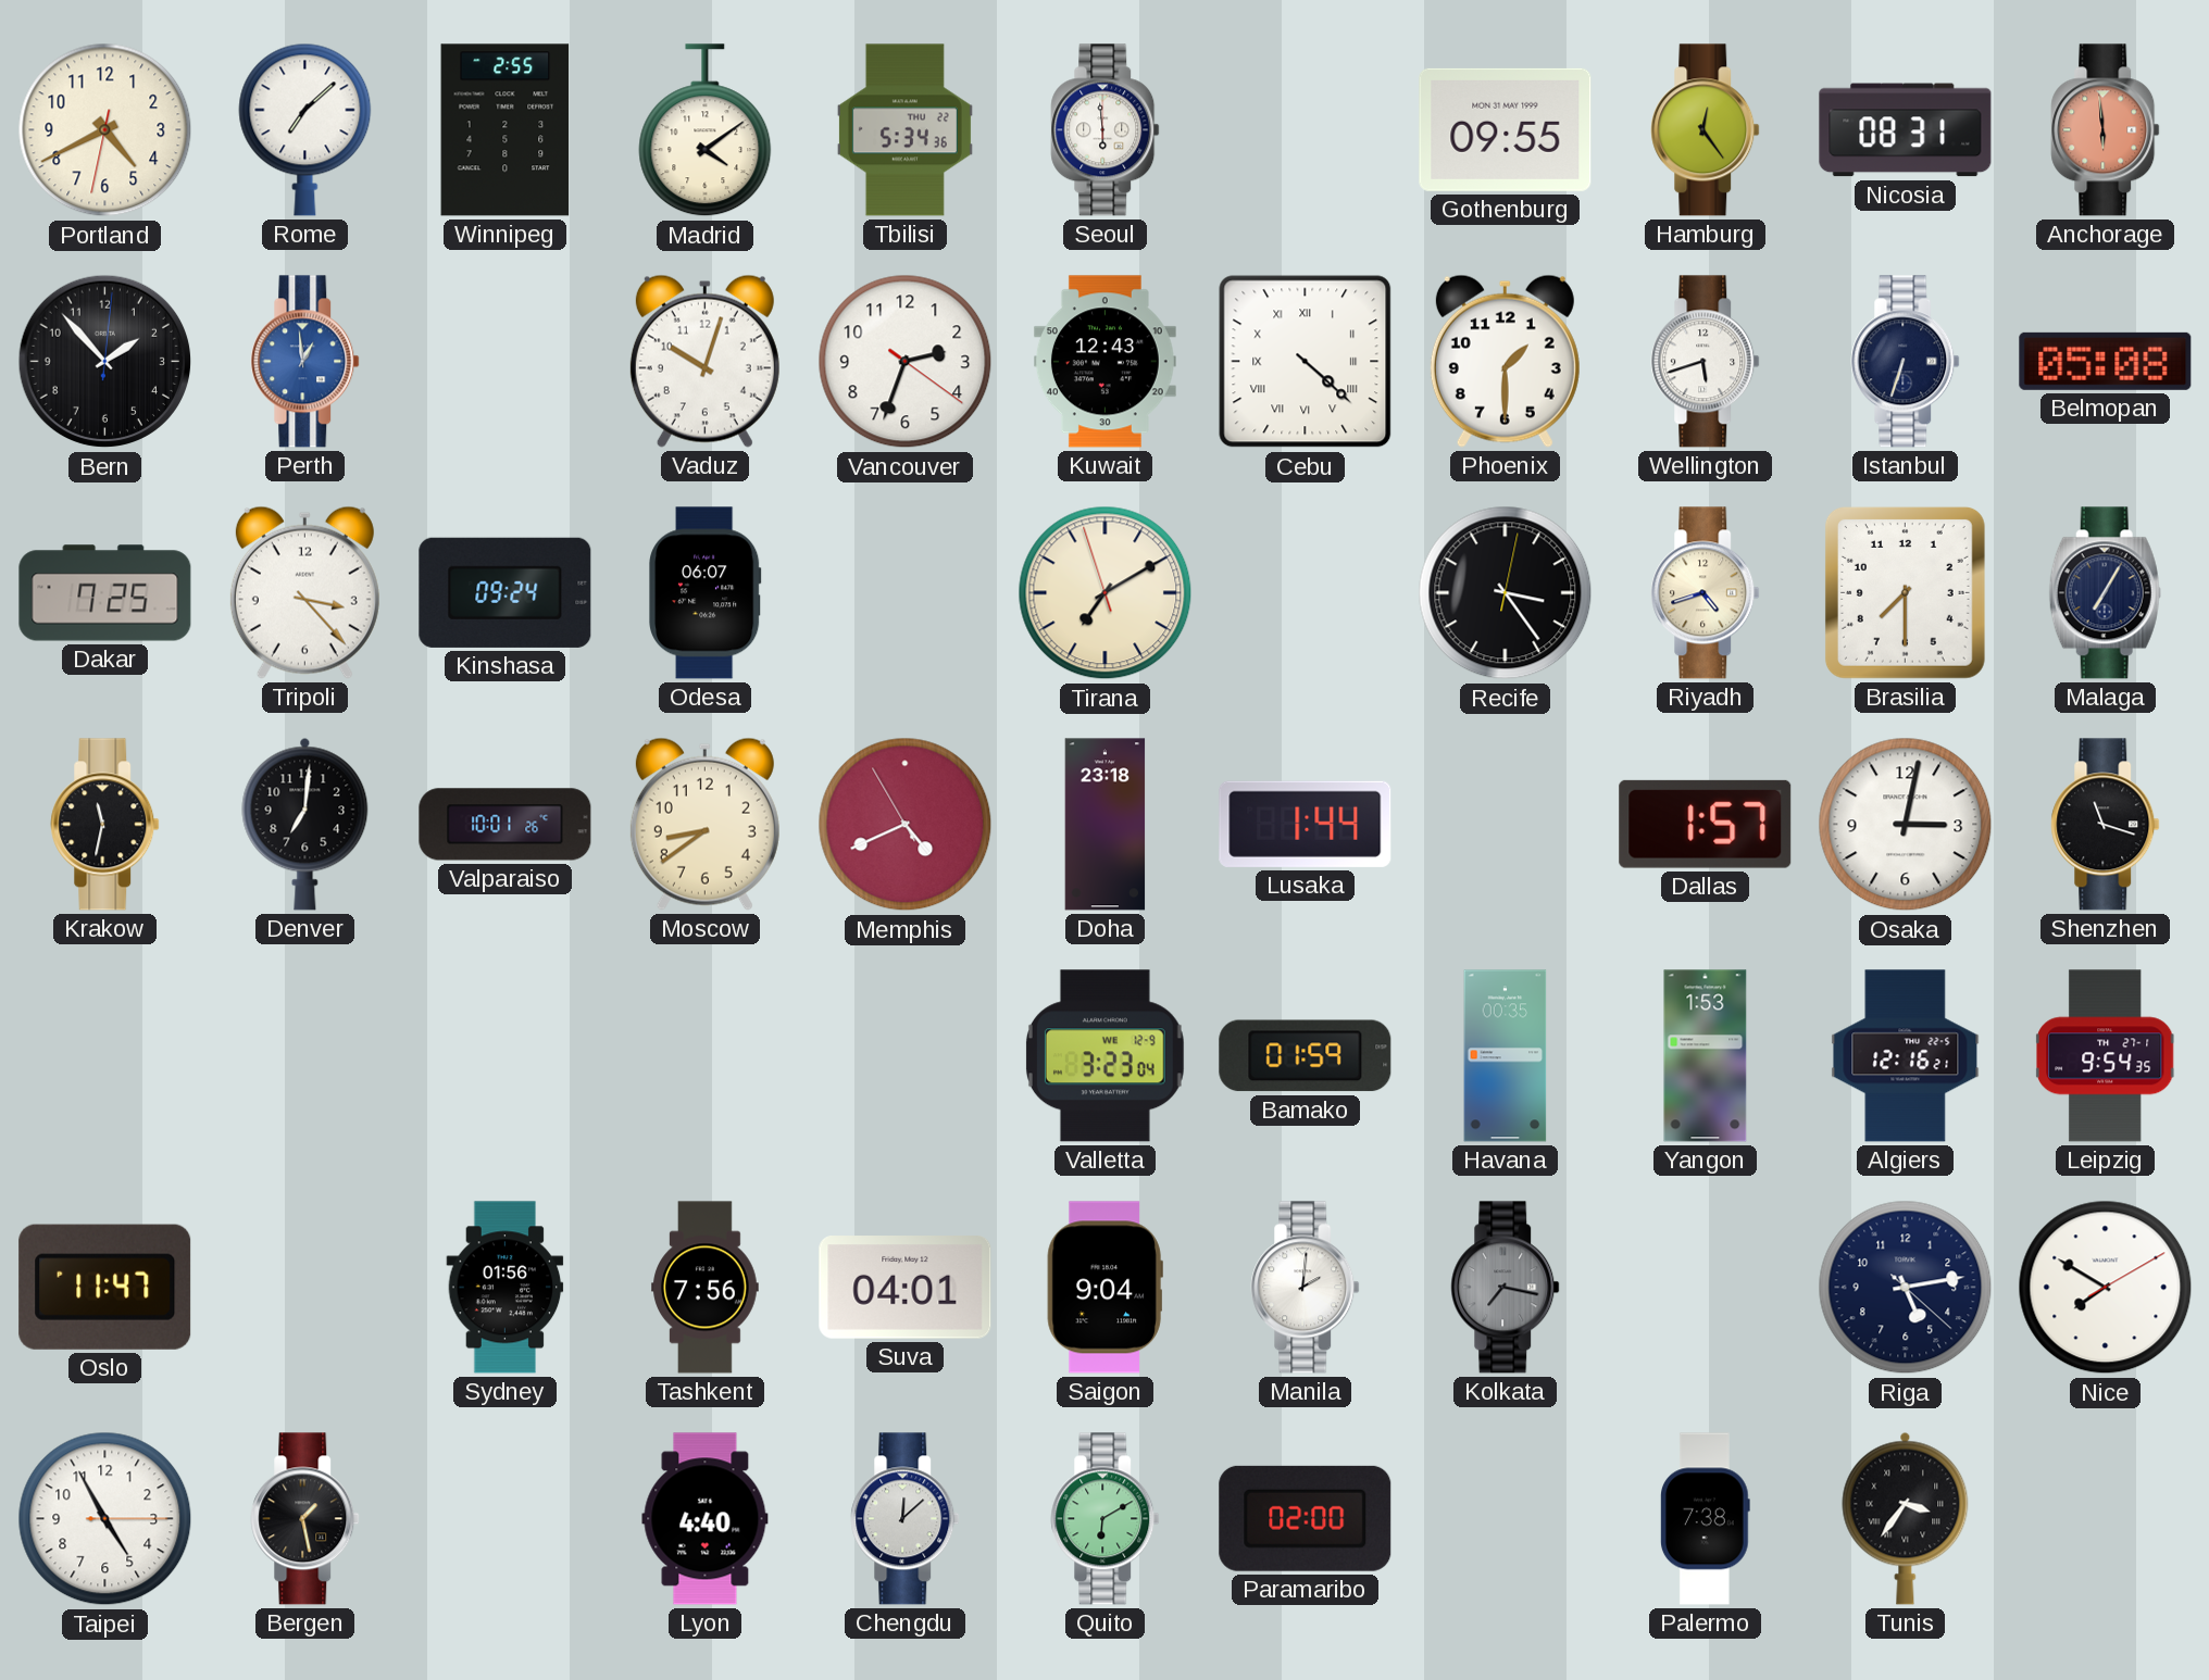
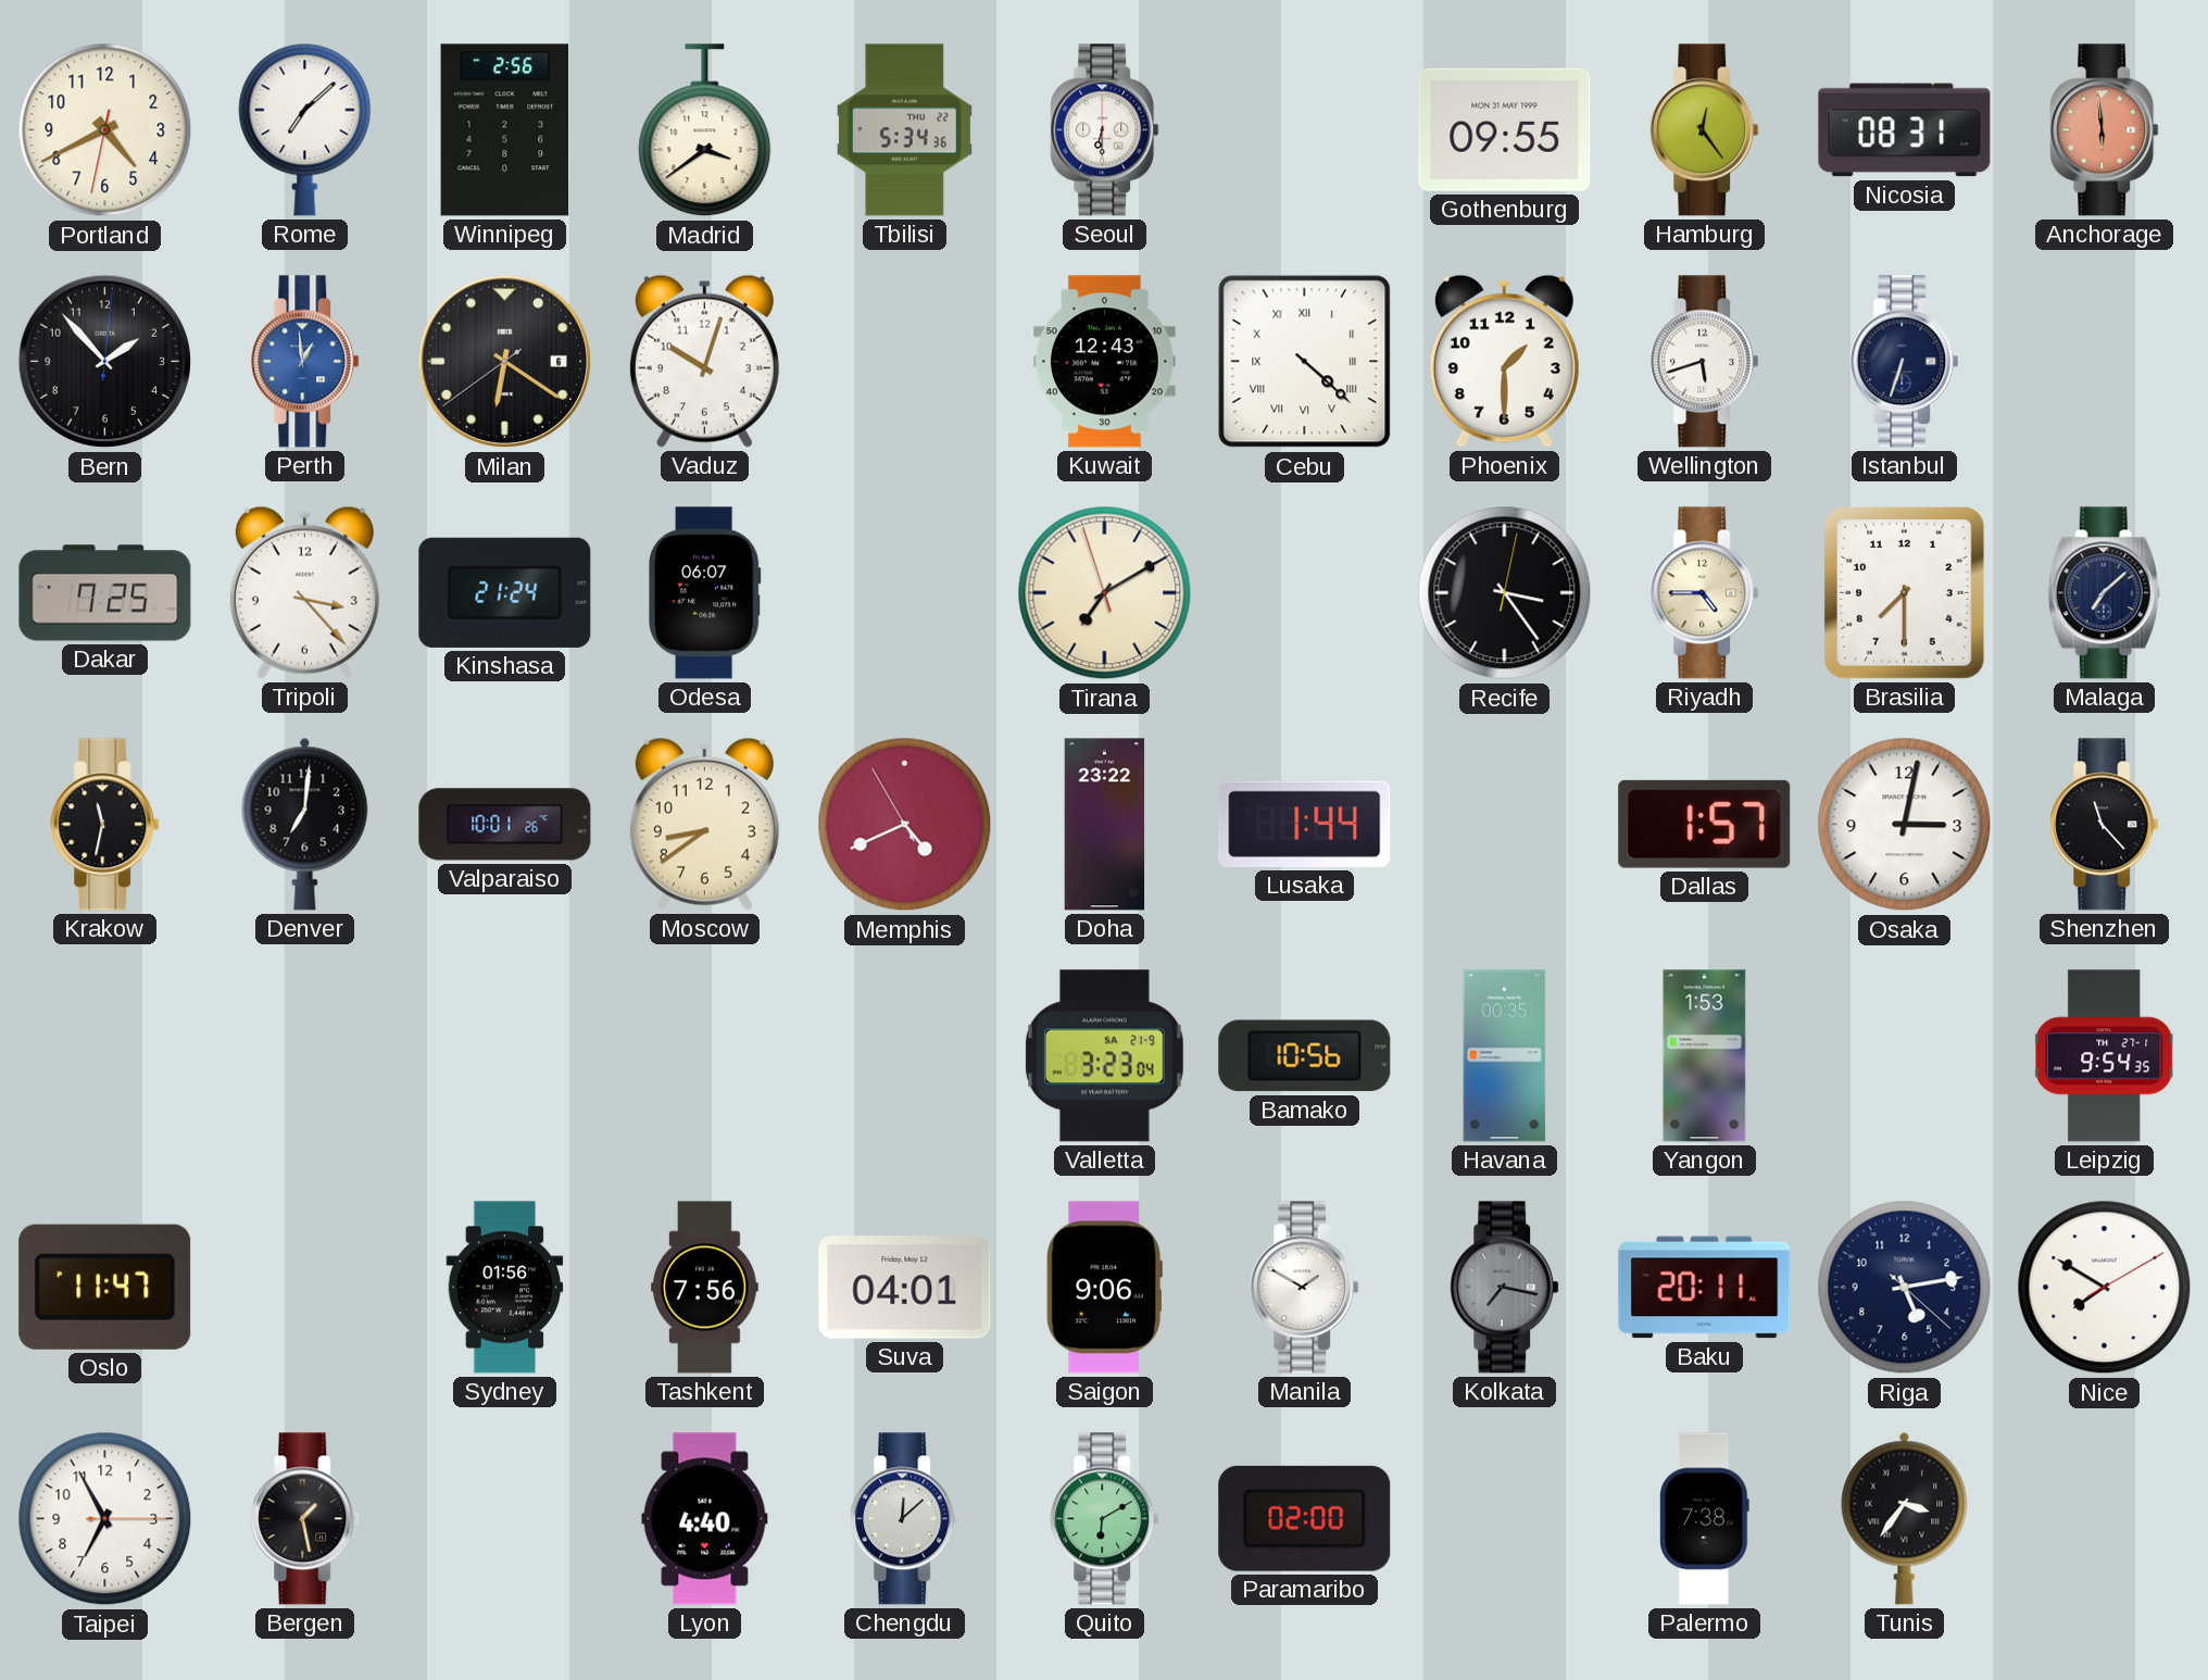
Winnipeg: 2:55 -> 2:56
Madrid: 4:09 -> 3:39
Seoul: 5:59 -> 6:30
Milan: none -> 6:20
Vancouver: 2:33 -> none
Belmopan: 05:08 -> none
Kinshasa: 09:24 -> 21:24
Riyadh: 4:42 -> 4:45
Malaga: 7:05 -> 7:08
Doha: 23:18 -> 23:22
Shenzhen: 11:18 -> 11:23
Valletta date: WE 12-9 -> SA 21-9
Bamako: 01:59 -> 10:56
Algiers: 12:16 -> none
Saigon: 9:04 -> 9:06
Manila: 2:01 -> 1:50
Baku: none -> 20:11
Taipei: 4:55 -> 6:55
